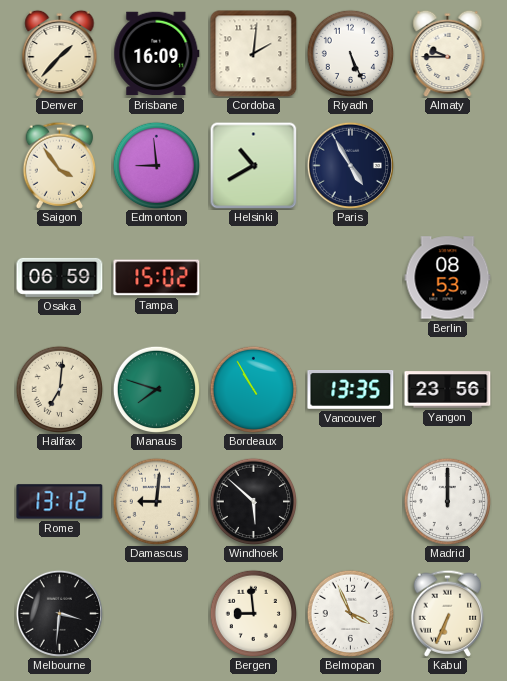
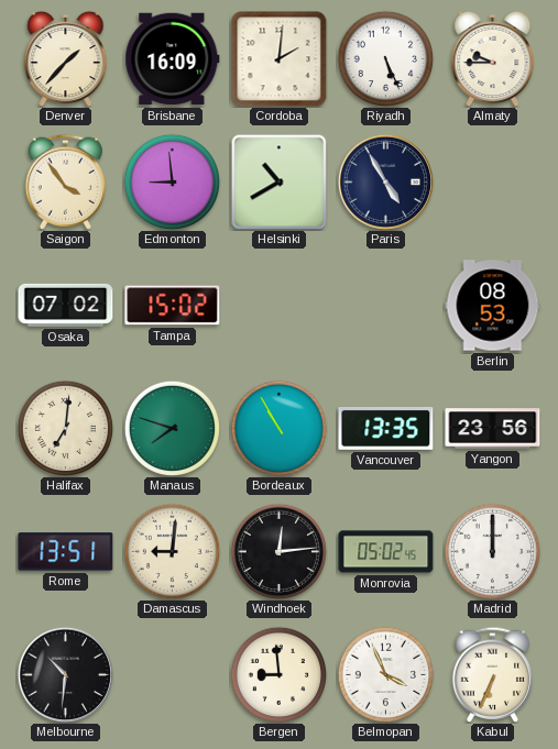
Osaka: 06:59 -> 07:02
Rome: 13:12 -> 13:51
Windhoek: 5:52 -> 12:14
Monrovia: none -> 05:02
Melbourne: 3:31 -> 10:31
